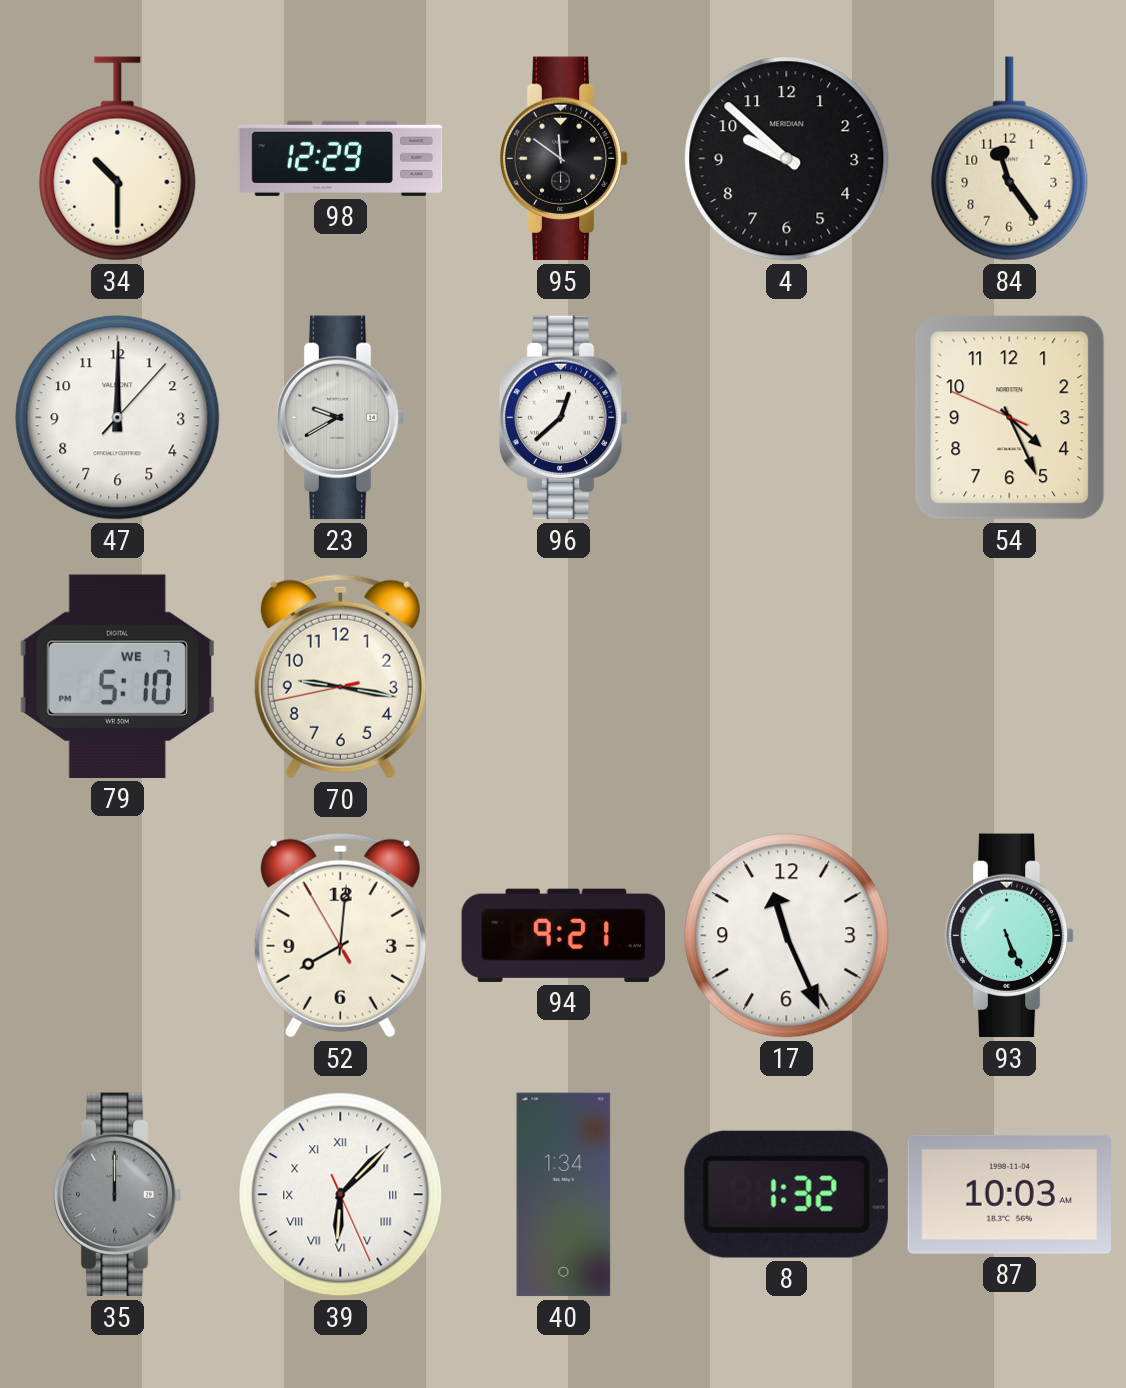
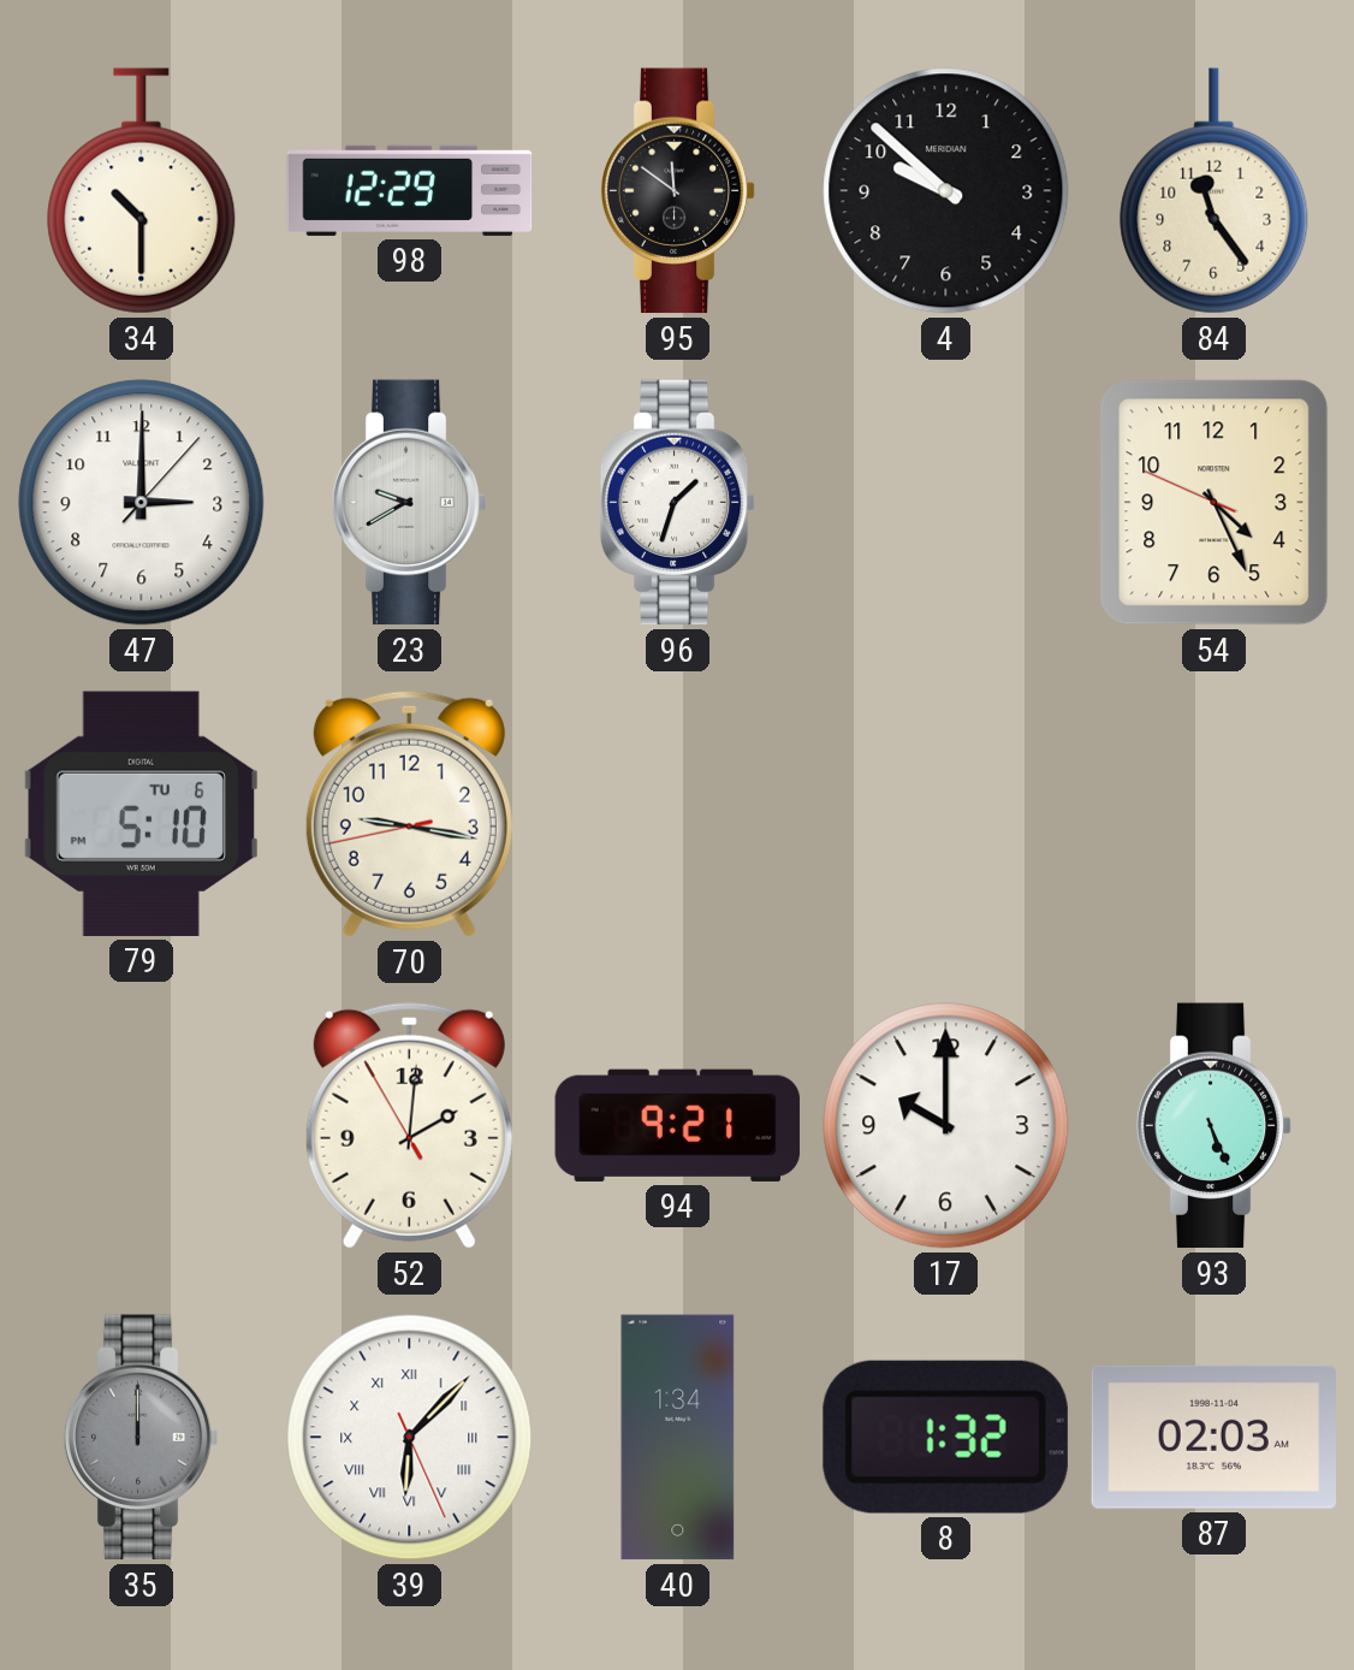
47: 12:00 -> 3:00
96: 12:38 -> 1:33
79 date: WE 7 -> TU 6
52: 8:00 -> 2:00
17: 11:26 -> 10:00
87: 10:03 -> 02:03
